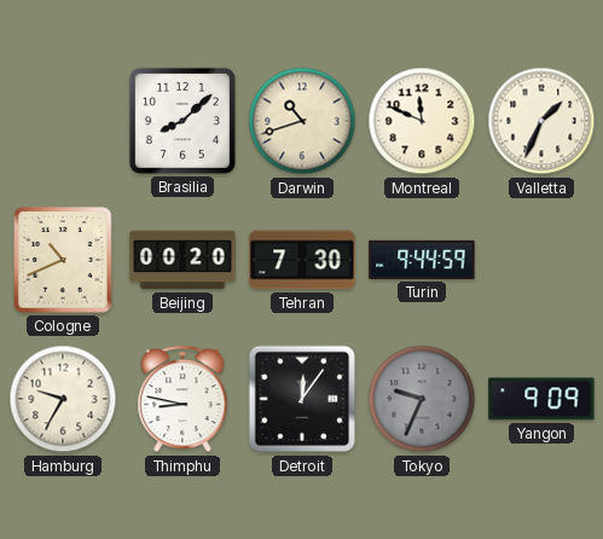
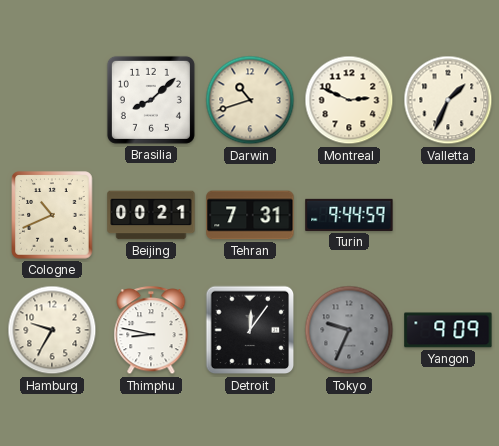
Montreal: 11:49 -> 2:49
Beijing: 00:20 -> 00:21
Tehran: 7:30 -> 7:31
